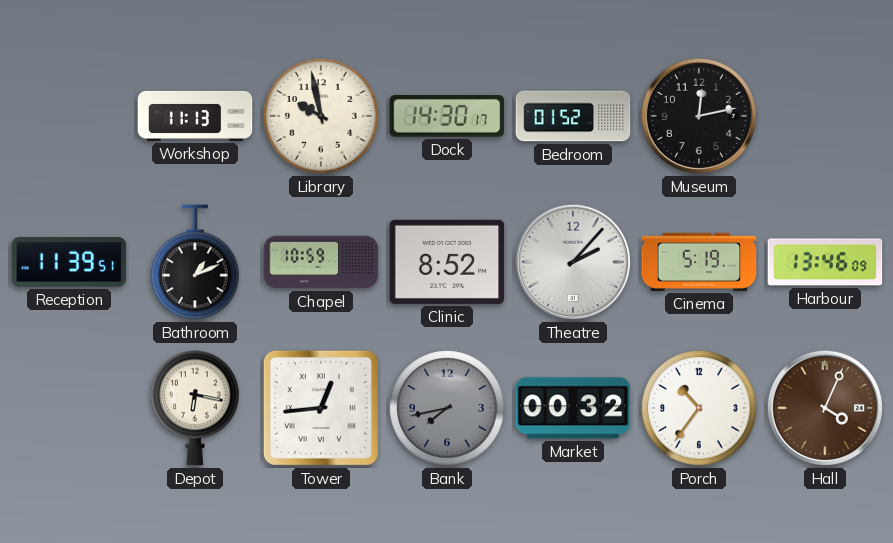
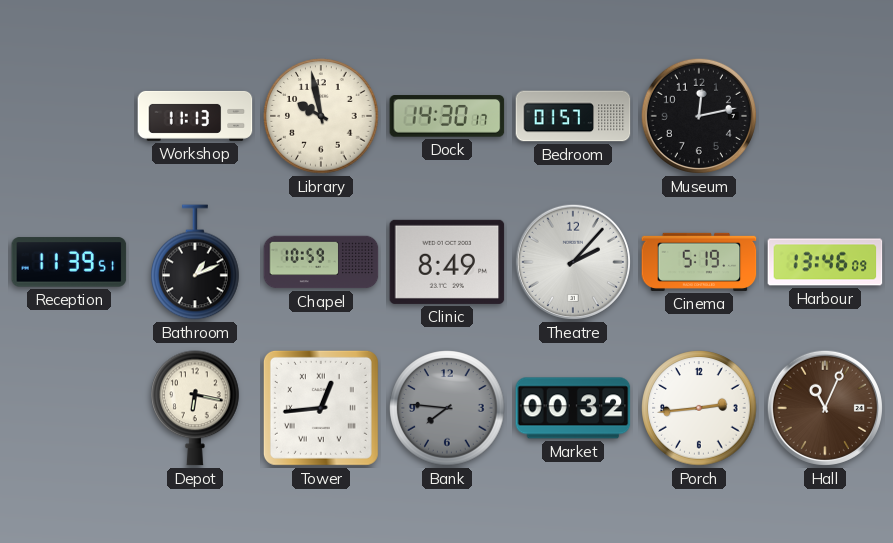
Bedroom: 01:52 -> 01:57
Clinic: 8:52 -> 8:49
Bank: 7:43 -> 7:46
Porch: 10:36 -> 2:44
Hall: 4:04 -> 11:04
